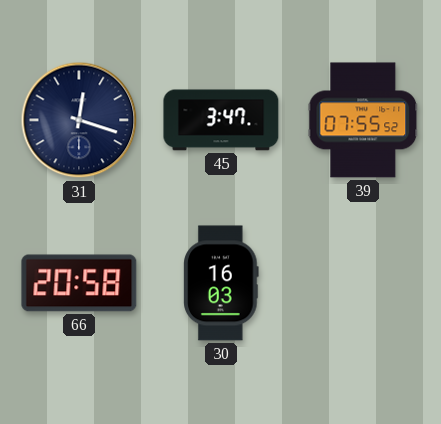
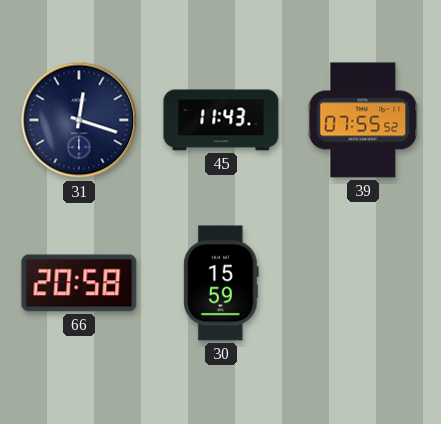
45: 3:47 -> 11:43
30: 16:03 -> 15:59
